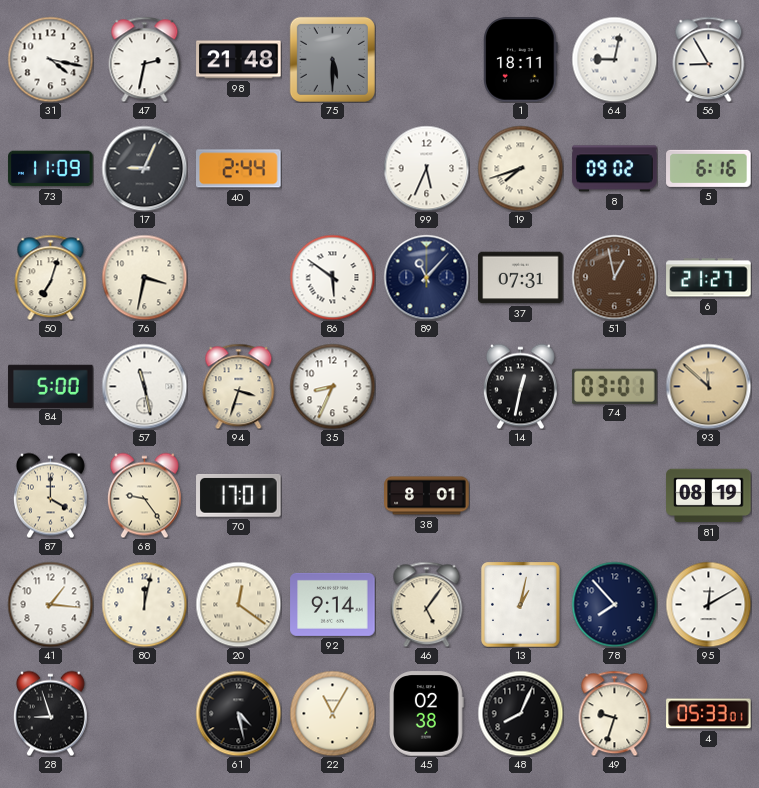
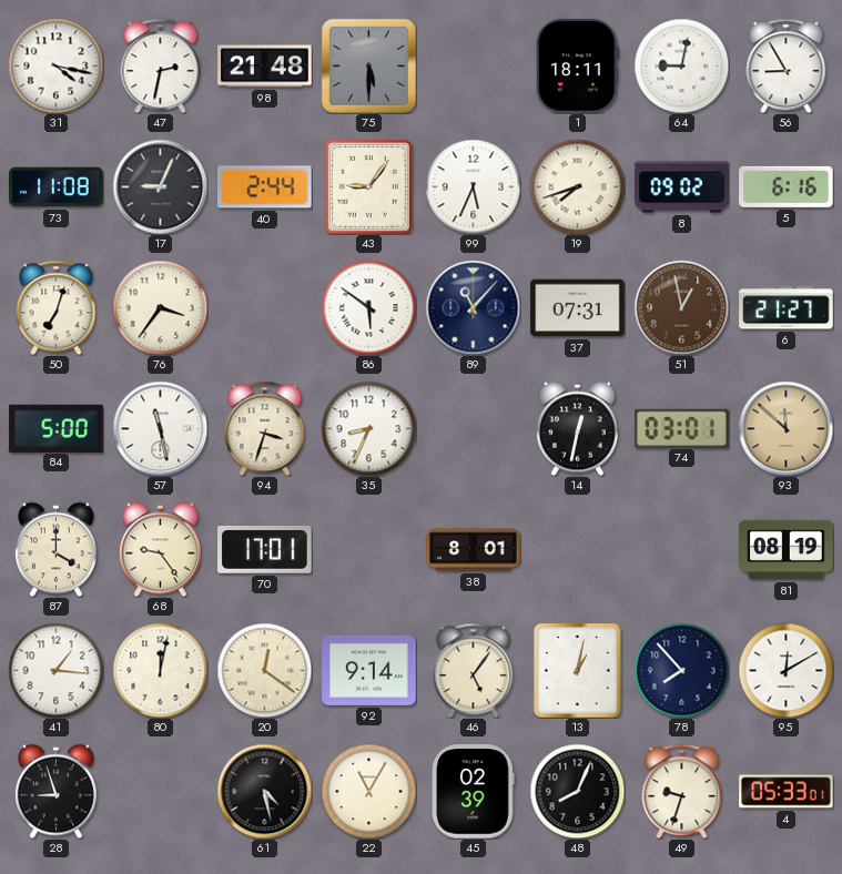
73: 11:09 -> 11:08
43: none -> 9:06
76: 3:32 -> 3:36
45: 02:38 -> 02:39
